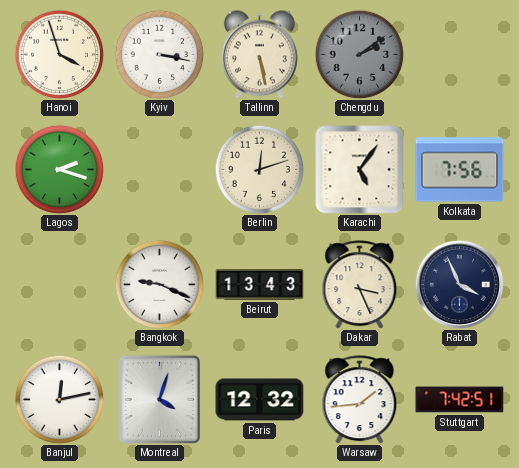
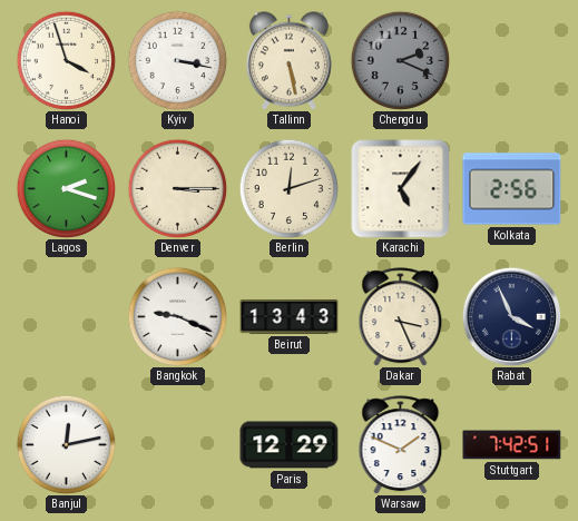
Chengdu: 2:09 -> 2:19
Denver: none -> 3:15
Kolkata: 7:56 -> 2:56
Montreal: 4:03 -> none
Paris: 12:32 -> 12:29
Warsaw: 1:44 -> 1:49
